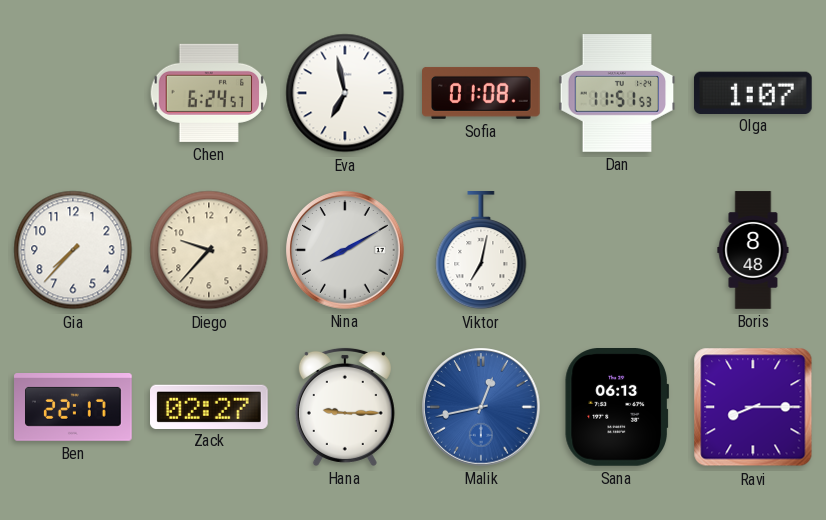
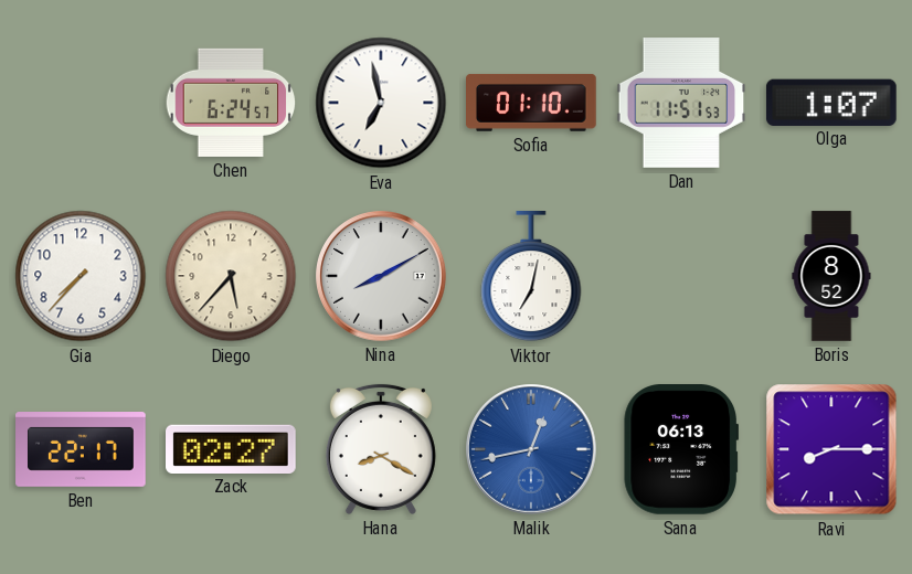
Sofia: 01:08 -> 01:10
Diego: 9:37 -> 5:37
Boris: 8:48 -> 8:52
Hana: 9:15 -> 8:20
